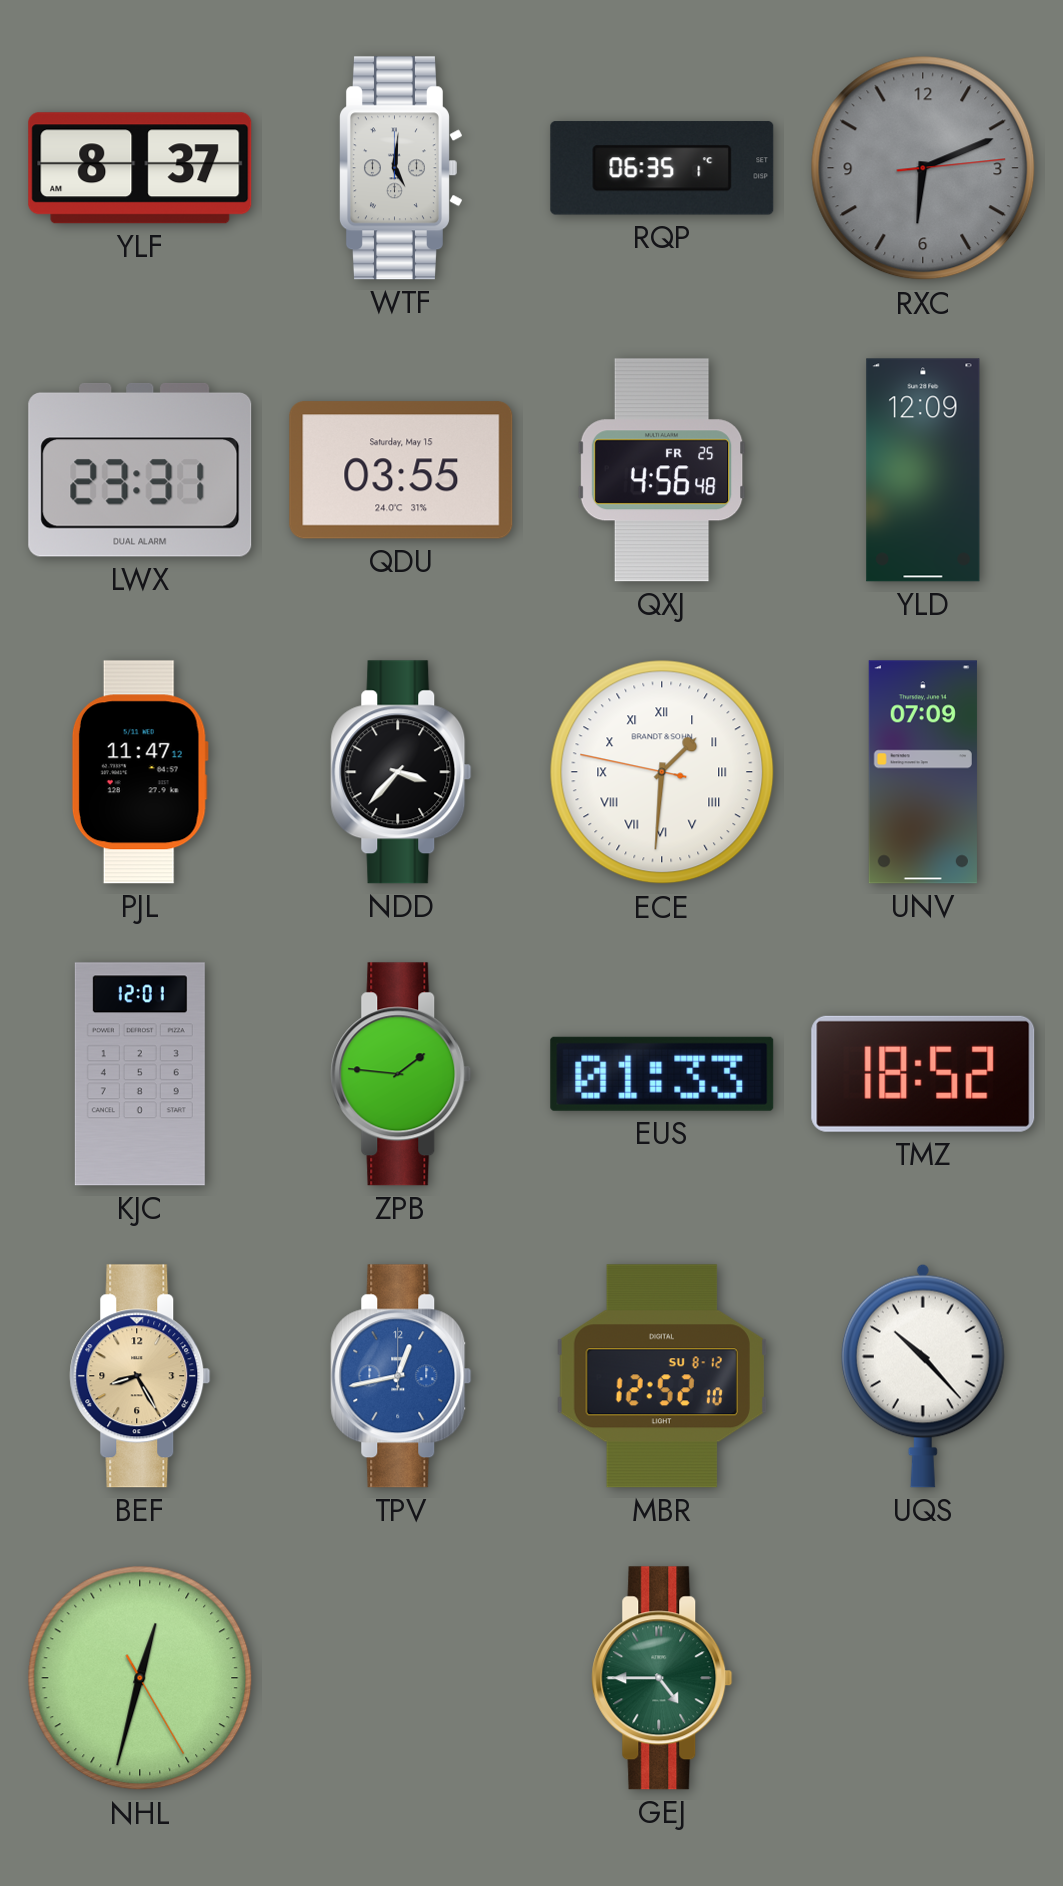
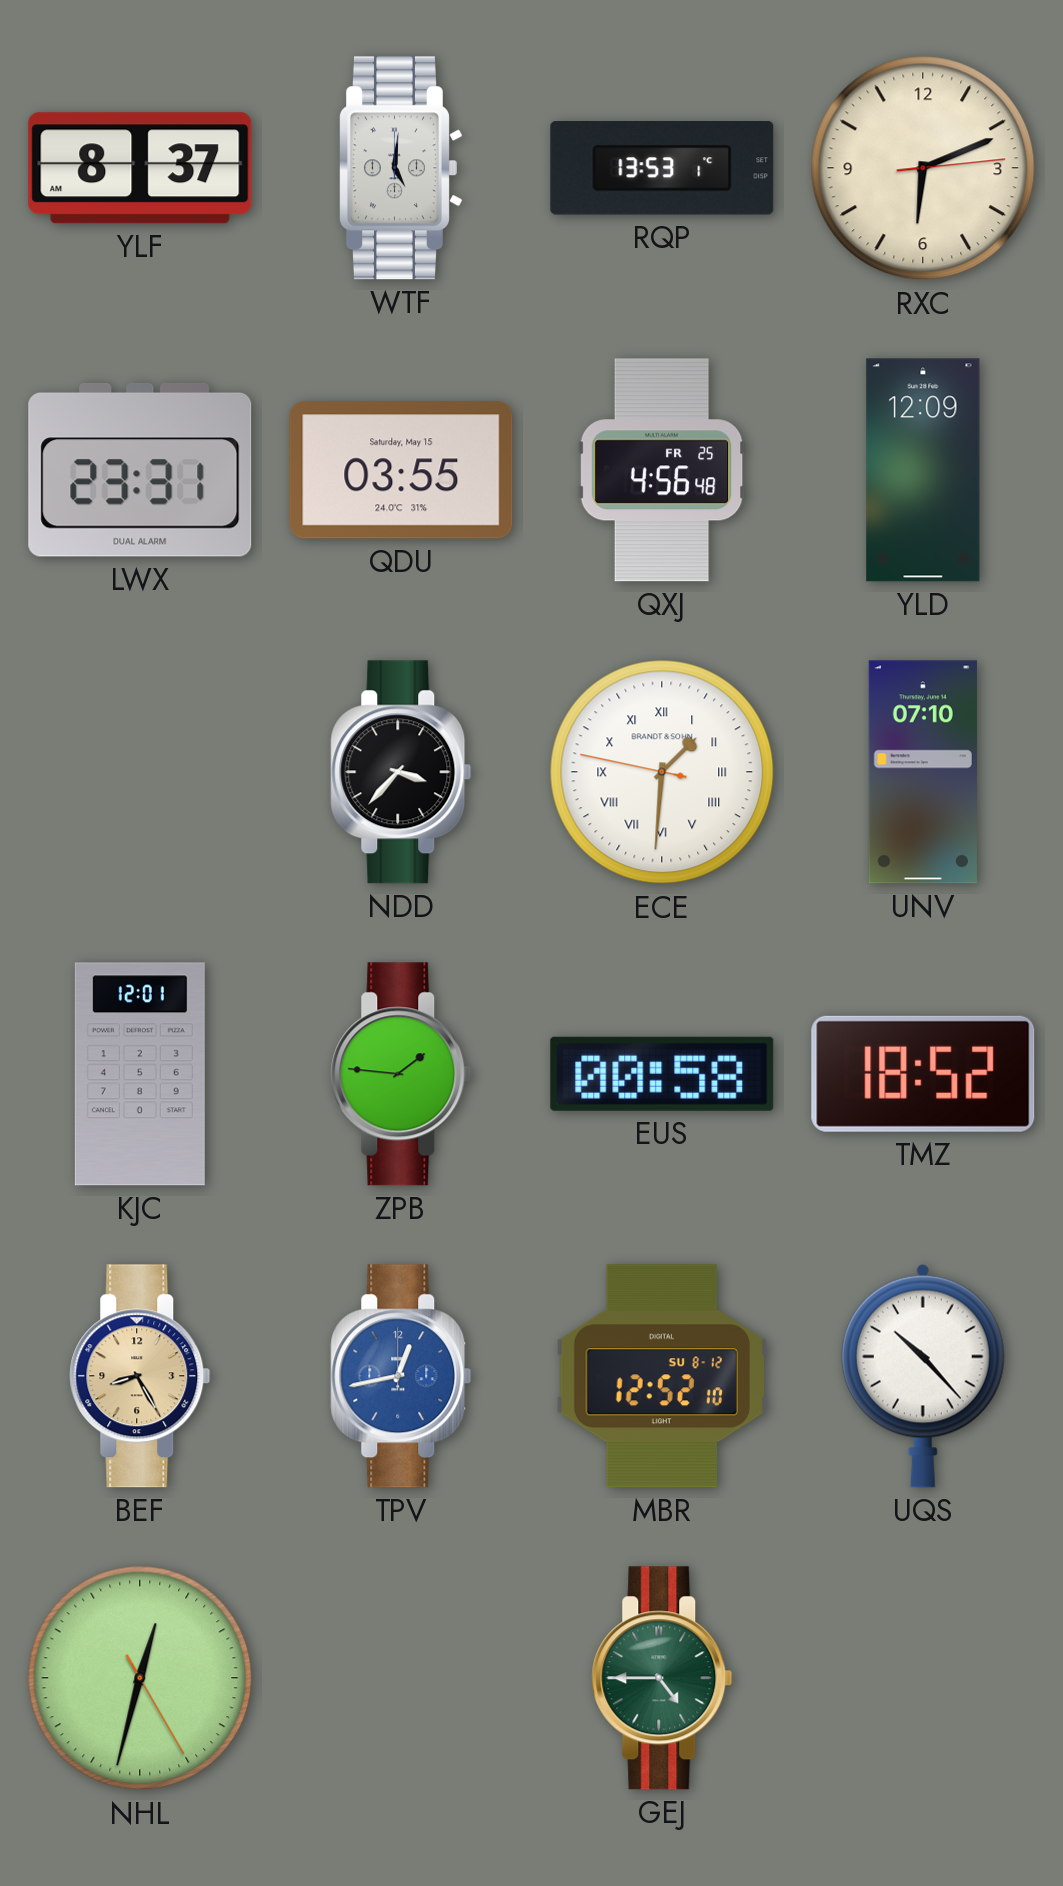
RQP: 06:35 -> 13:53
RXC dial: grey -> cream
PJL: 11:47 -> none
UNV: 07:09 -> 07:10
EUS: 01:33 -> 00:58
